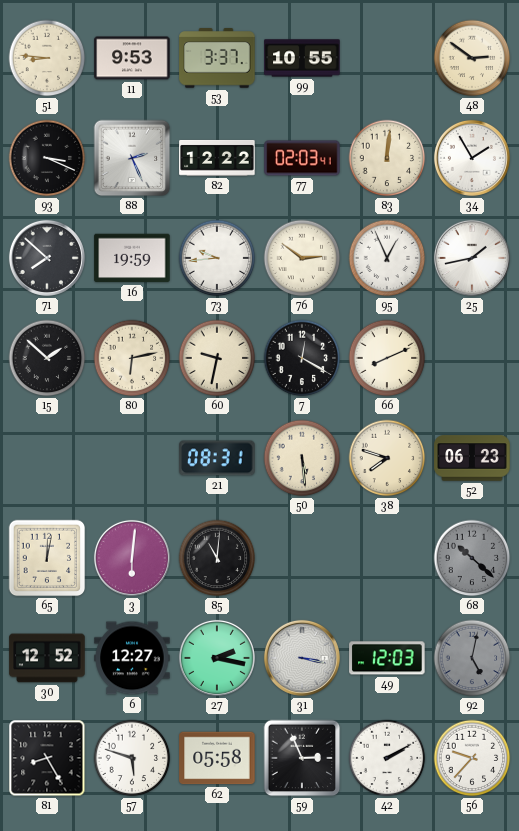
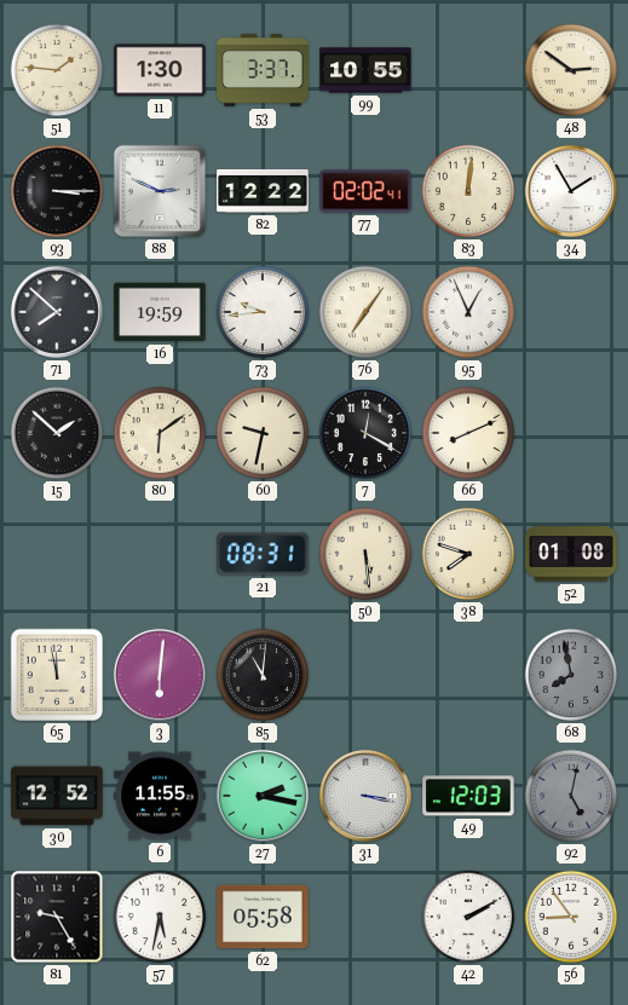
51: 8:46 -> 1:46
11: 9:53 -> 1:30
93: 3:19 -> 3:15
88: 2:26 -> 2:49
77: 02:03 -> 02:02
76: 2:51 -> 7:06
25: 1:43 -> none
80: 6:13 -> 6:09
52: 06:23 -> 01:08
65: 12:02 -> 11:58
68: 10:22 -> 7:58
6: 12:27 -> 11:55
81: 8:25 -> 9:25
57: 5:48 -> 5:32
59: 2:56 -> none
56: 9:37 -> 8:54
